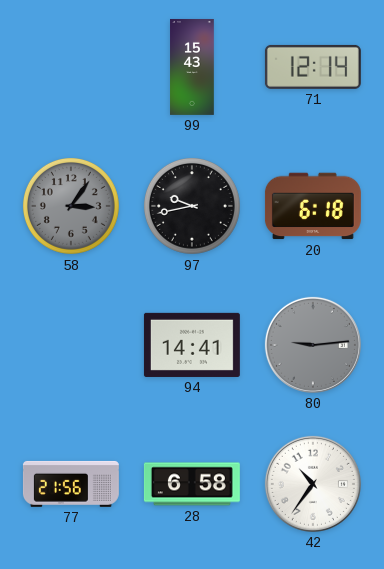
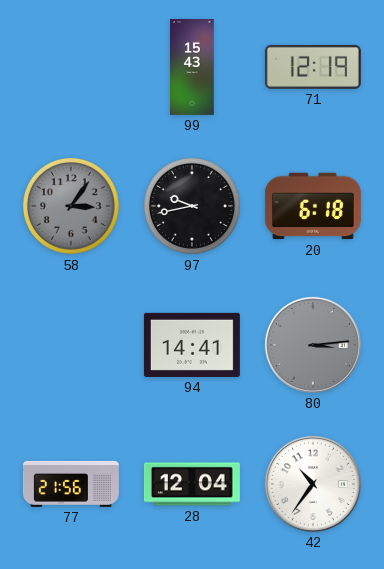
71: 12:14 -> 12:19
80: 9:14 -> 3:14
28: 6:58 -> 12:04
